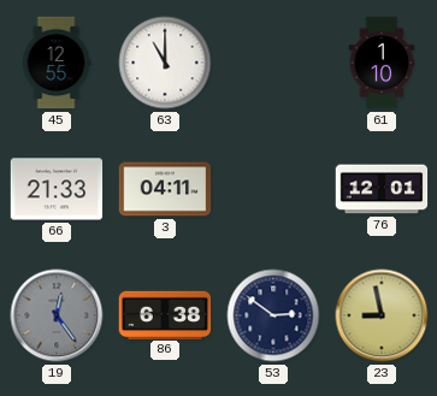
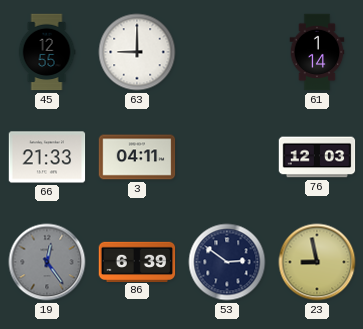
63: 11:00 -> 9:00
61: 1:10 -> 1:14
76: 12:01 -> 12:03
86: 6:38 -> 6:39
